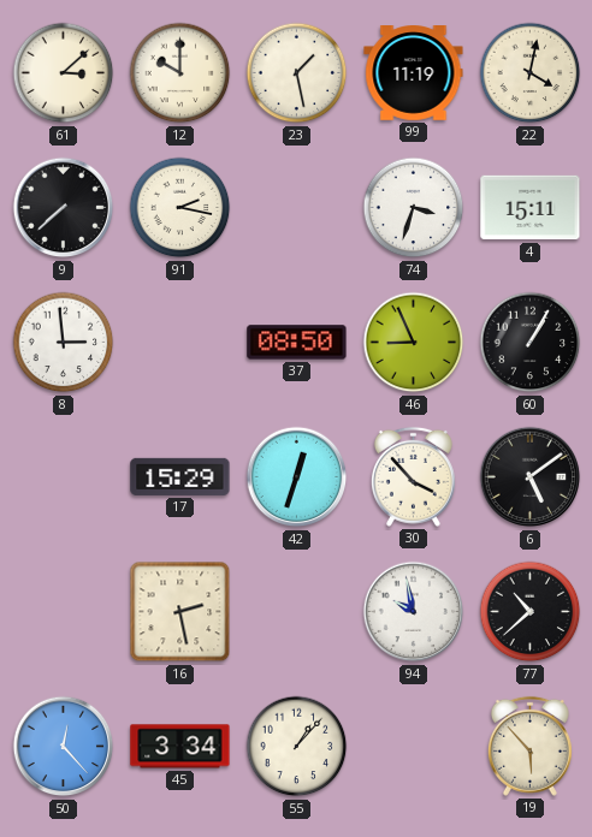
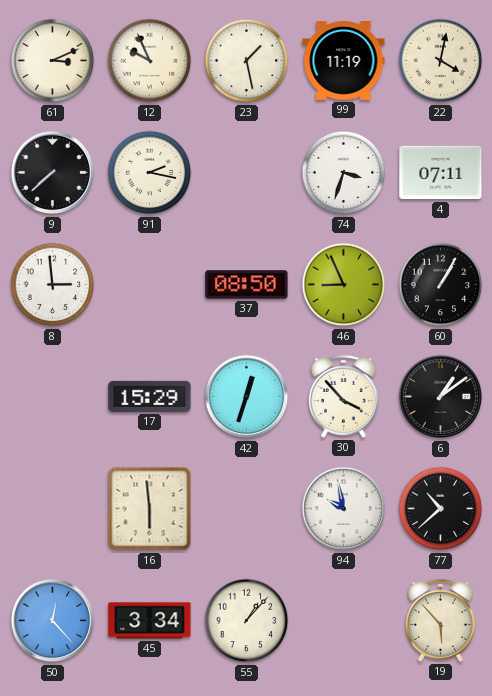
61: 3:08 -> 3:11
12: 10:00 -> 9:56
4: 15:11 -> 07:11
6: 5:09 -> 1:09
16: 2:28 -> 5:59
